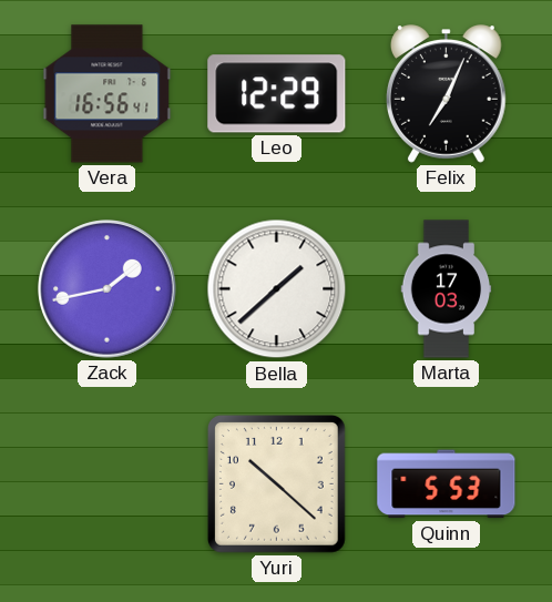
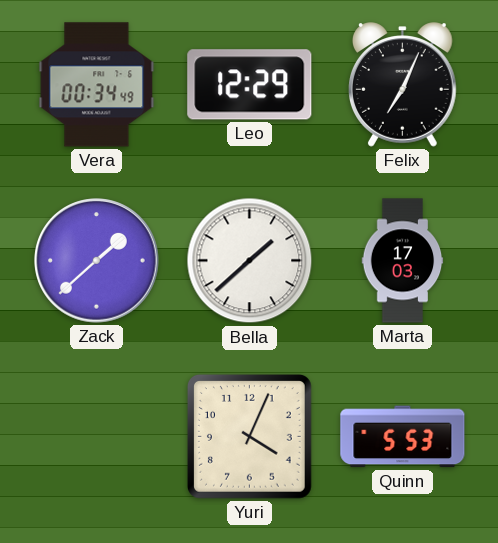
Vera: 16:56 -> 00:34
Zack: 1:43 -> 1:38
Yuri: 10:22 -> 4:04
